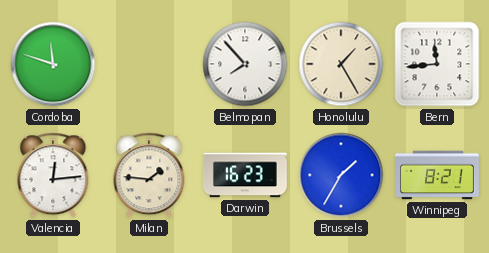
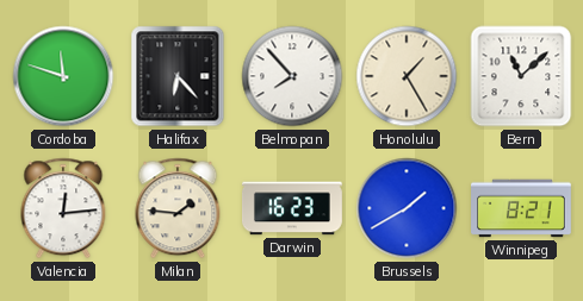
Halifax: none -> 6:23
Bern: 11:44 -> 11:08
Brussels: 1:35 -> 1:40
